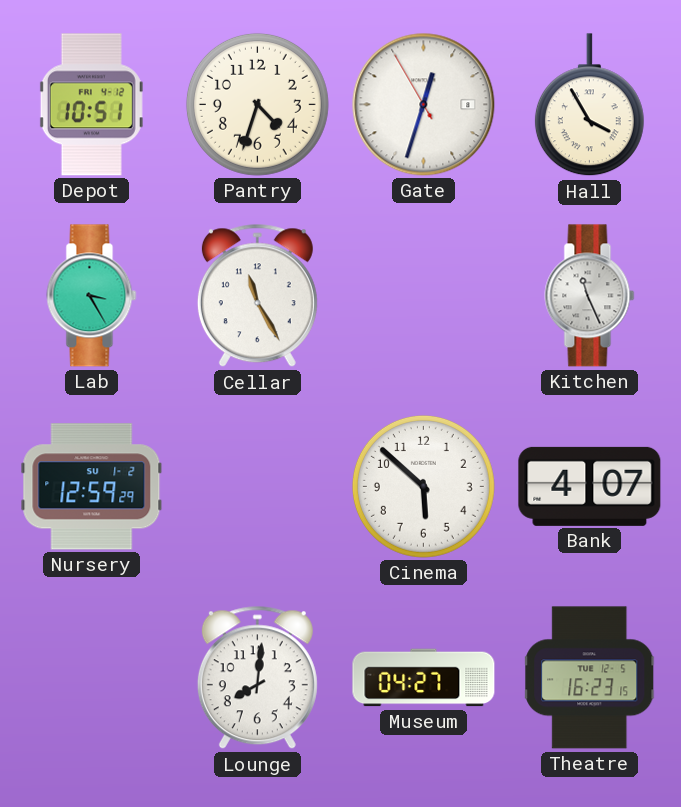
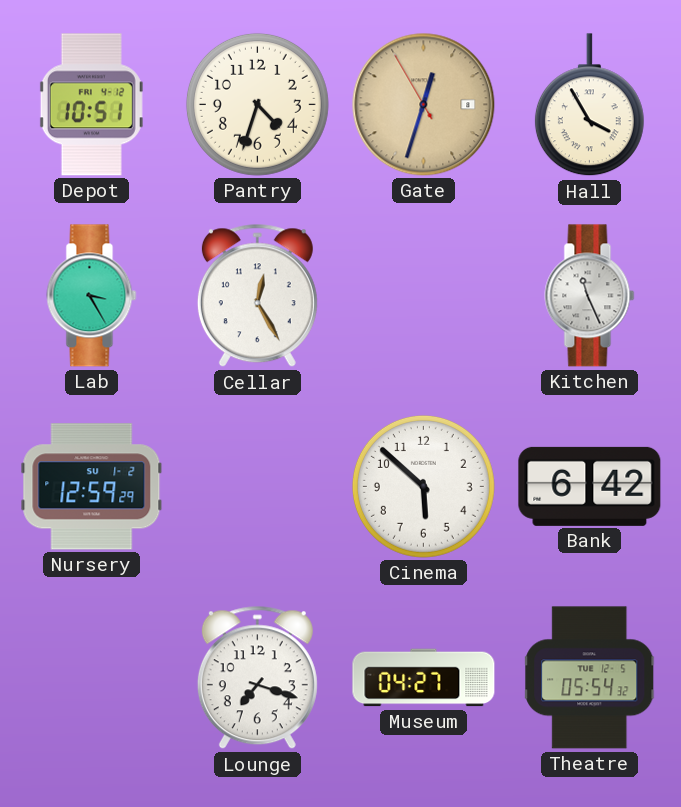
Gate dial: white -> champagne
Cellar: 11:25 -> 12:25
Bank: 4:07 -> 6:42
Lounge: 8:01 -> 7:18
Theatre: 16:23 -> 05:54
